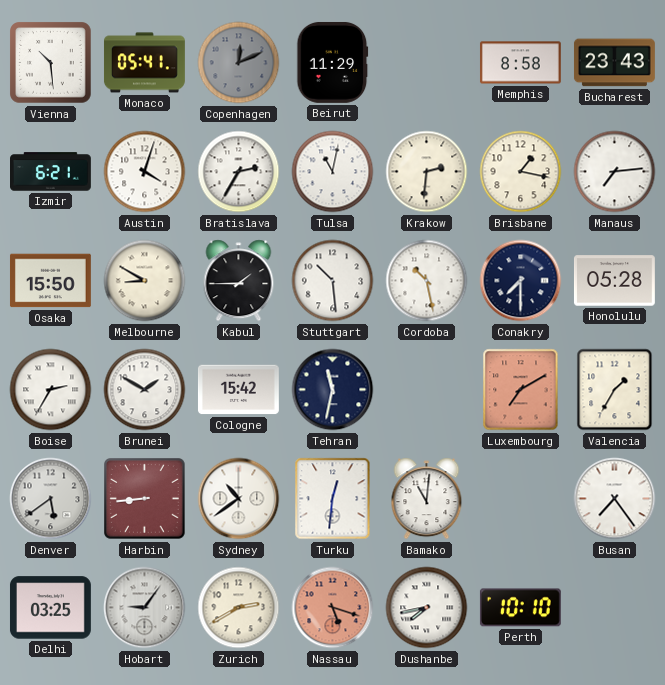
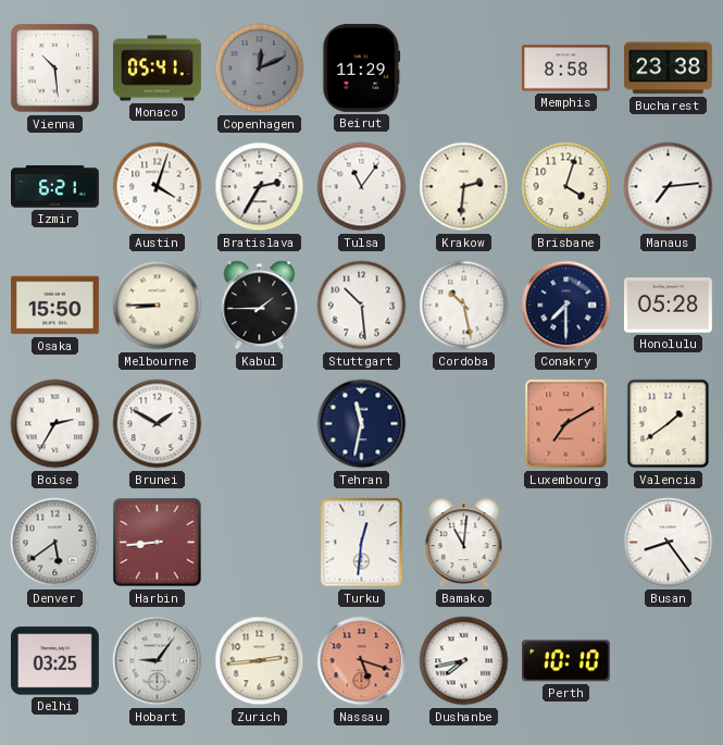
Bucharest: 23:43 -> 23:38
Tulsa: 11:02 -> 11:06
Brisbane: 1:17 -> 4:03
Melbourne: 8:50 -> 8:45
Cologne: 15:42 -> none
Valencia: 1:35 -> 1:39
Sydney: 10:39 -> none
Busan: 7:24 -> 8:24
Zurich: 2:40 -> 2:44
